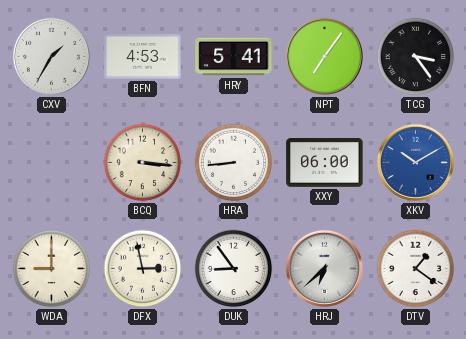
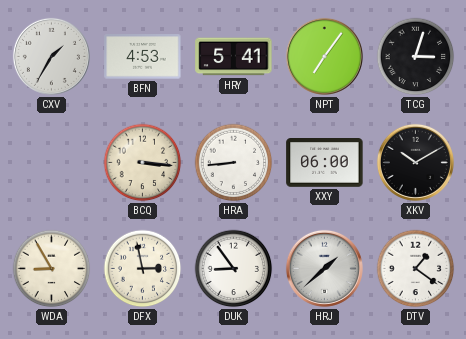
TCG: 3:24 -> 3:03
XKV dial: blue -> black
WDA: 9:00 -> 8:55
HRJ: 6:38 -> 1:38
